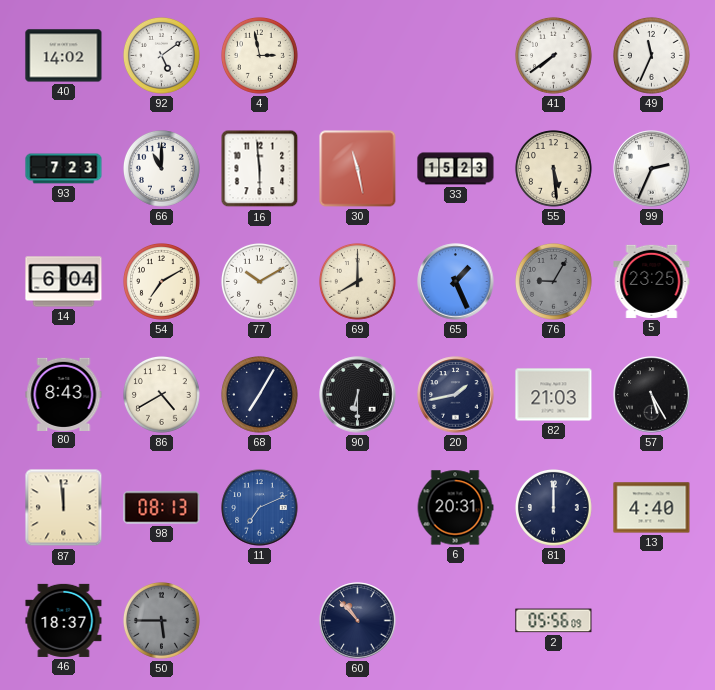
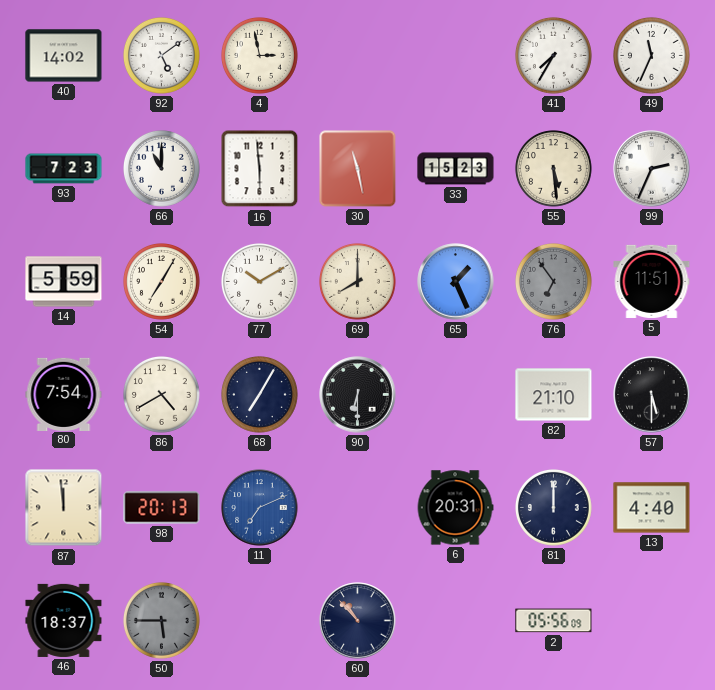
41: 7:39 -> 7:35
14: 6:04 -> 5:59
54: 7:10 -> 7:05
76: 9:05 -> 6:54
5: 23:25 -> 11:51
80: 8:43 -> 7:54
20: 1:43 -> none
82: 21:03 -> 21:10
57: 5:25 -> 5:30
98: 08:13 -> 20:13
